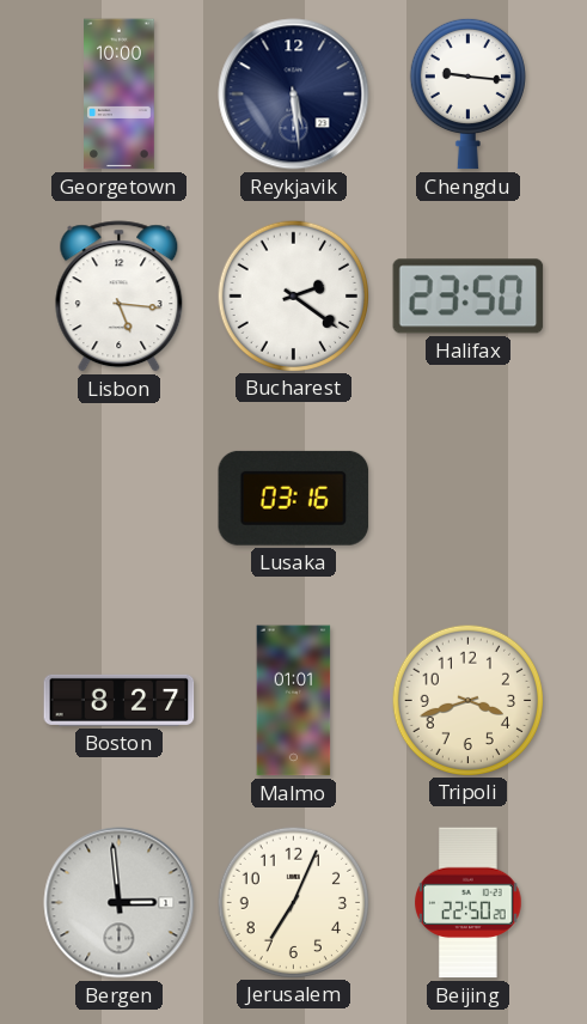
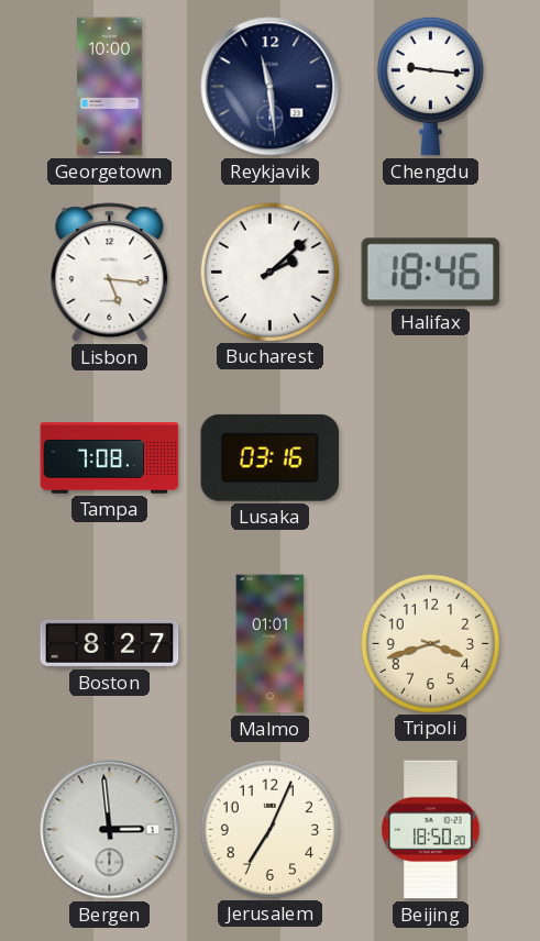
Reykjavik: 5:29 -> 11:29
Bucharest: 2:21 -> 2:08
Halifax: 23:50 -> 18:46
Tampa: none -> 7:08
Beijing: 22:50 -> 18:50
